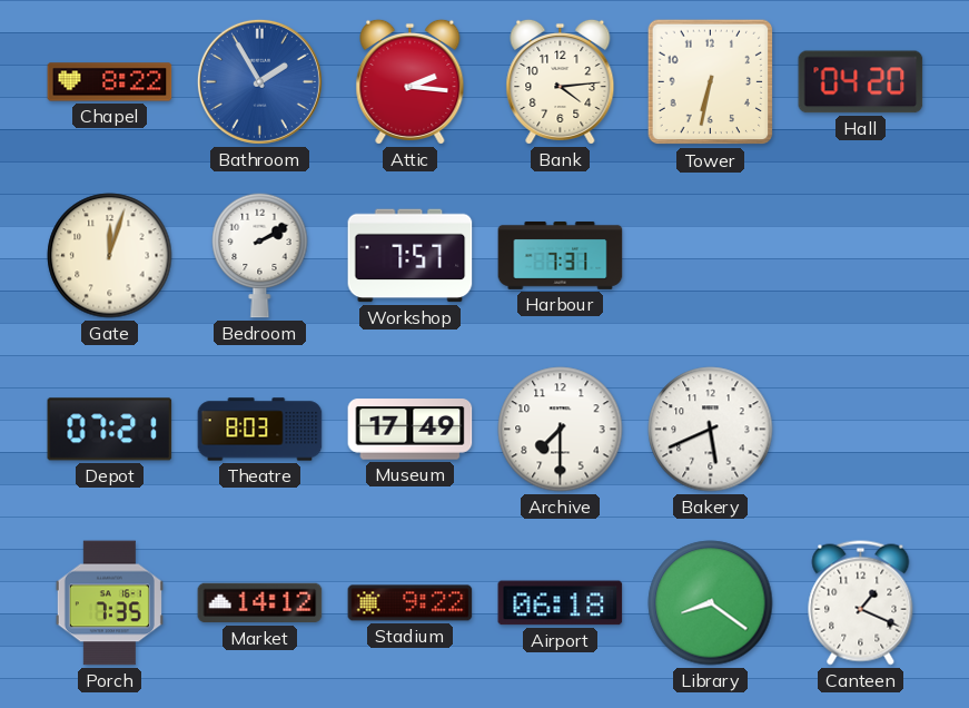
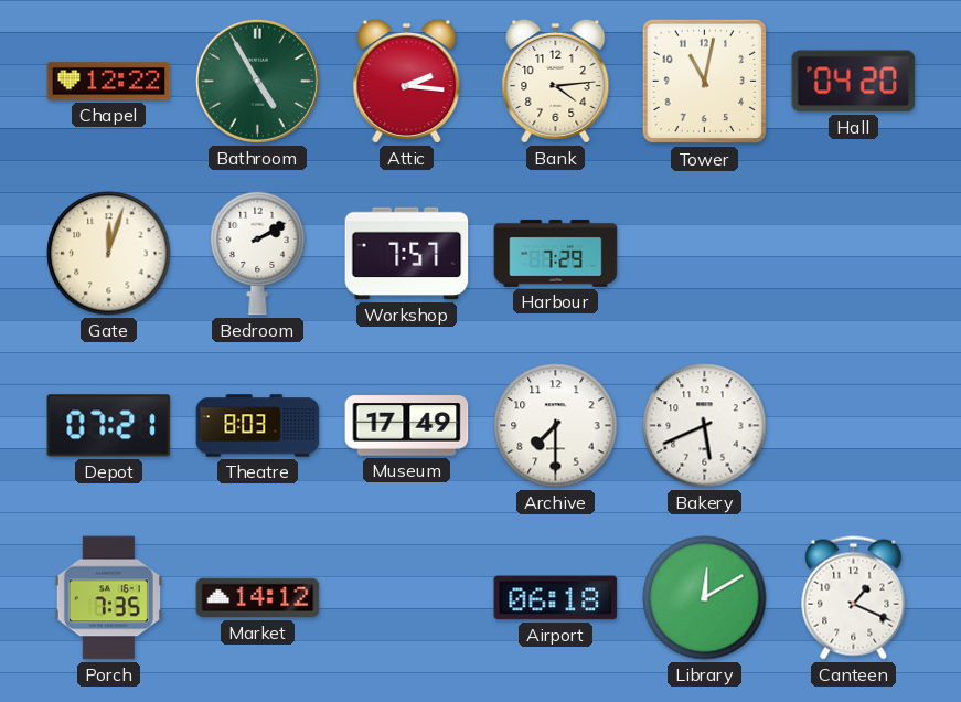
Chapel: 8:22 -> 12:22
Bathroom: 1:55 -> 4:55
Bathroom dial: blue -> green
Tower: 6:32 -> 11:02
Harbour: 7:31 -> 7:29
Stadium: 9:22 -> none
Library: 8:21 -> 12:10
